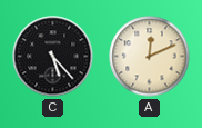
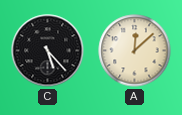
A: 12:11 -> 12:08
